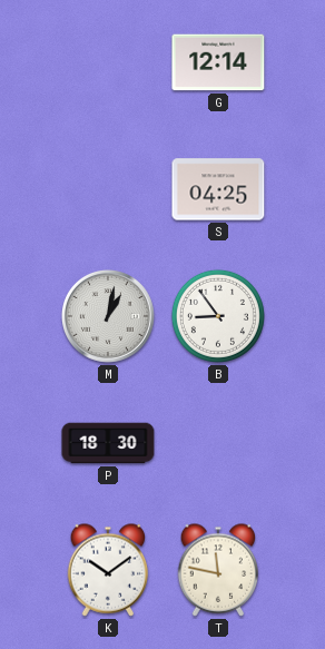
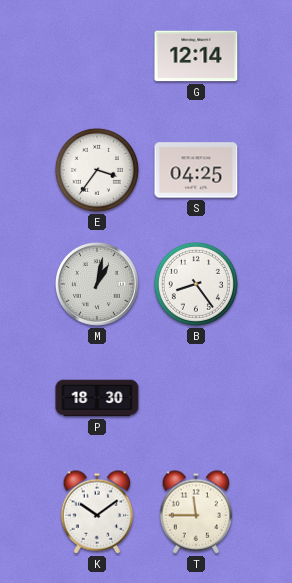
E: none -> 3:36
B: 8:54 -> 8:24
T: 11:47 -> 11:45
